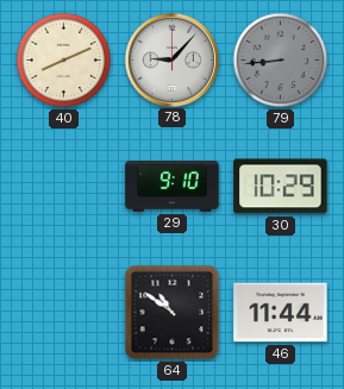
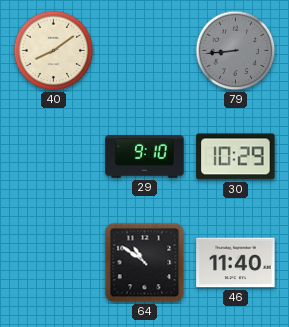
40: 8:11 -> 8:09
78: 9:07 -> none
46: 11:44 -> 11:40
